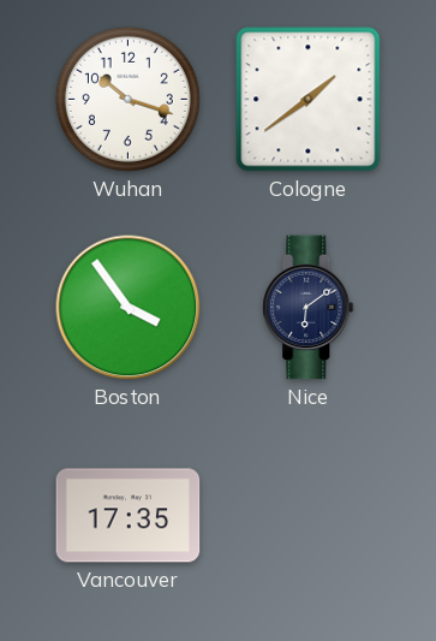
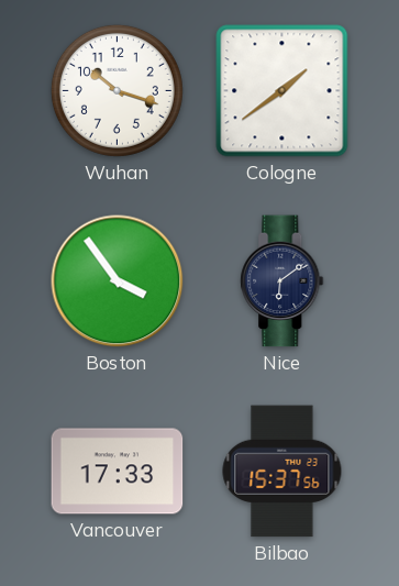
Vancouver: 17:35 -> 17:33
Bilbao: none -> 15:37
